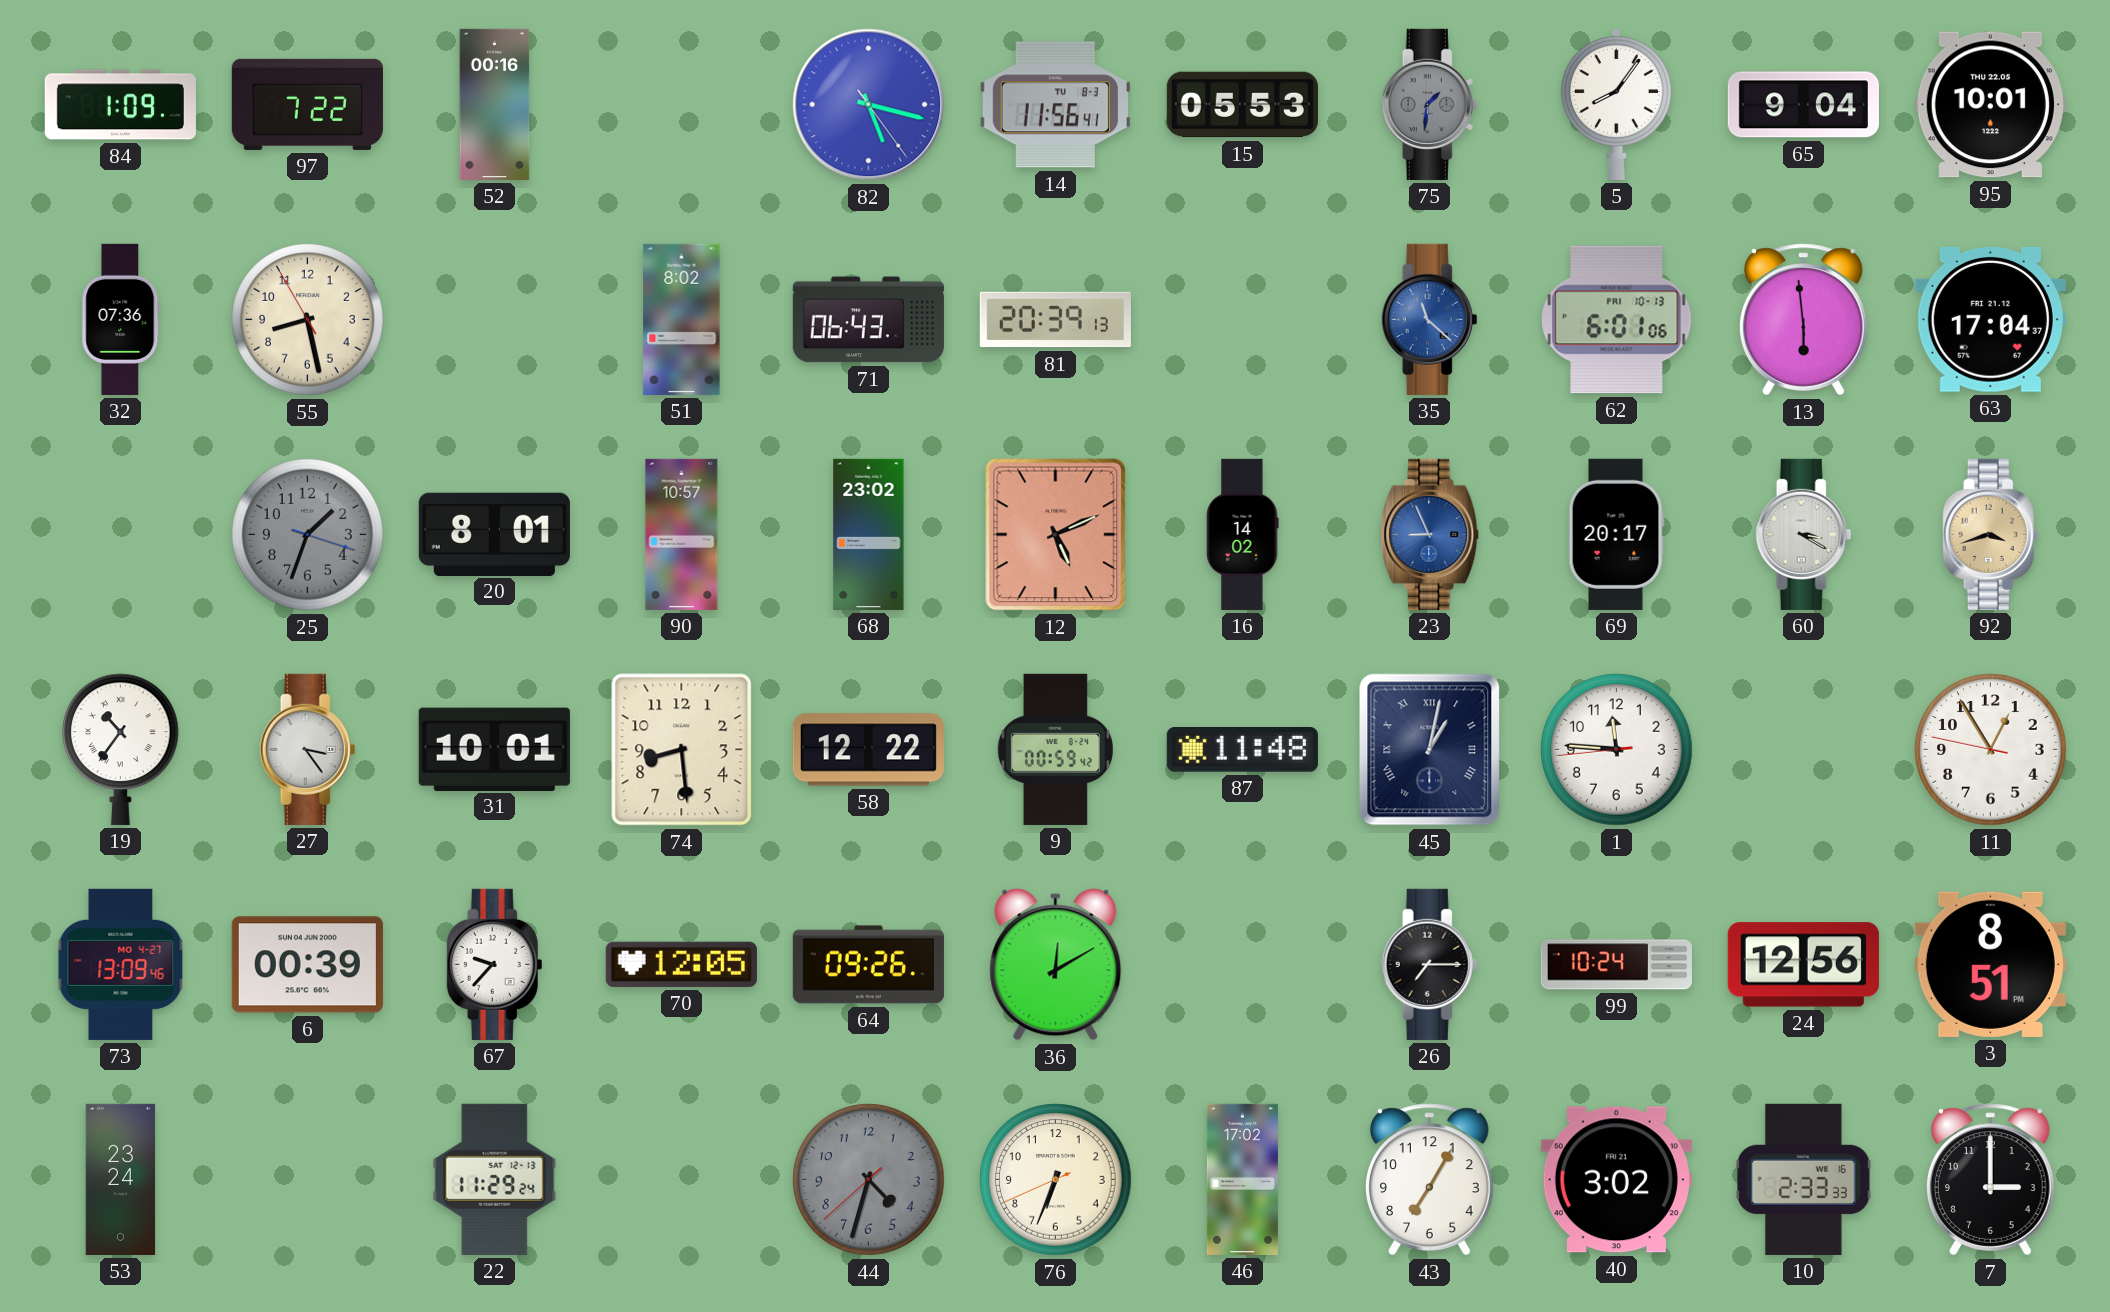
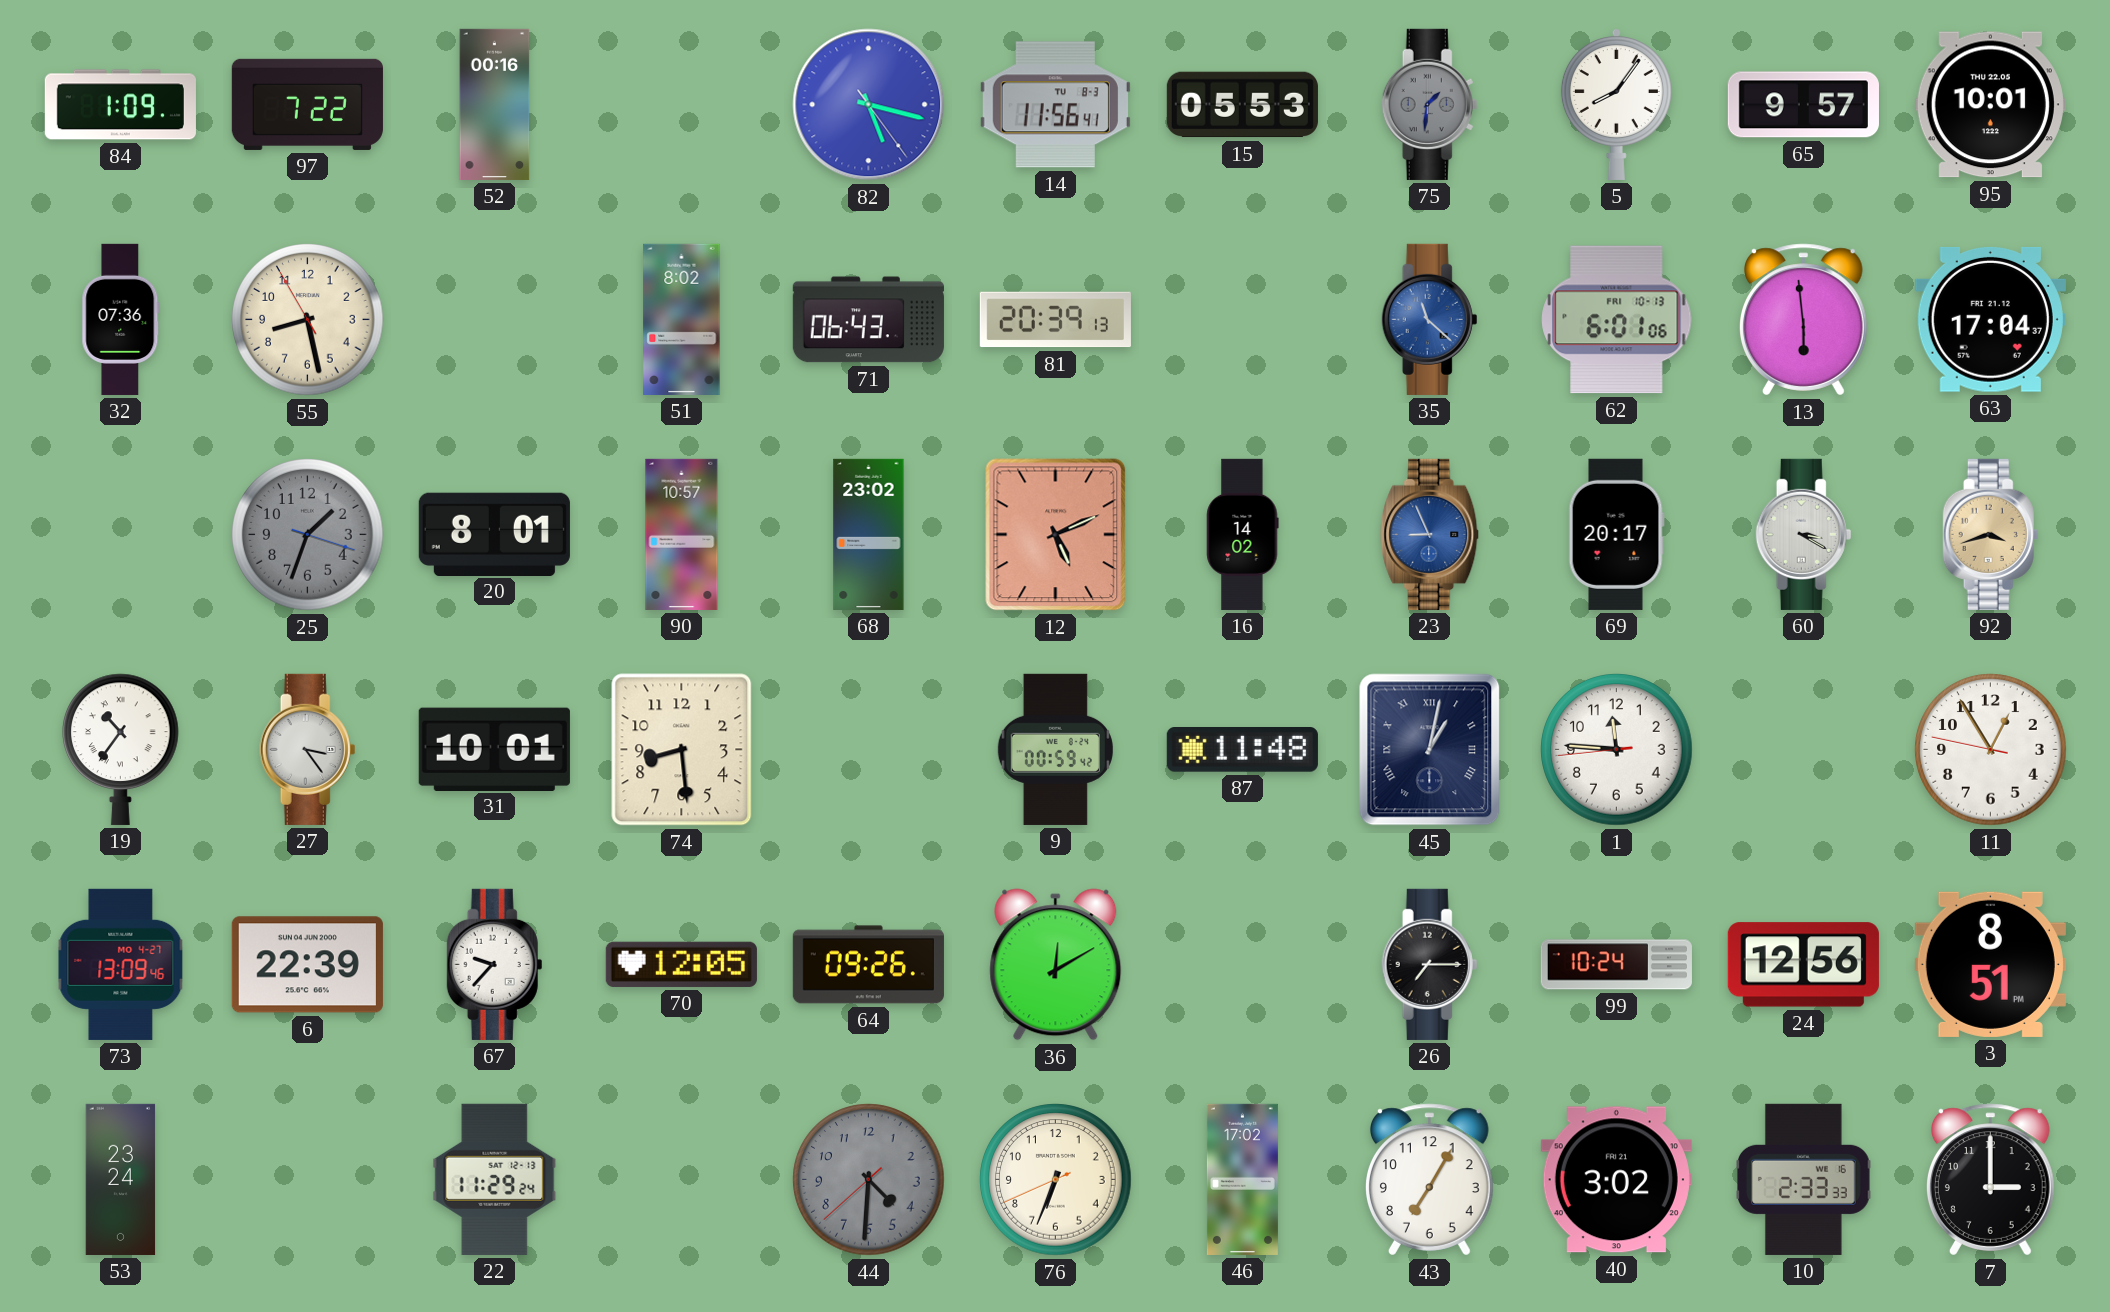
65: 9:04 -> 9:57
58: 12:22 -> none
6: 00:39 -> 22:39
44: 4:32 -> 4:30
